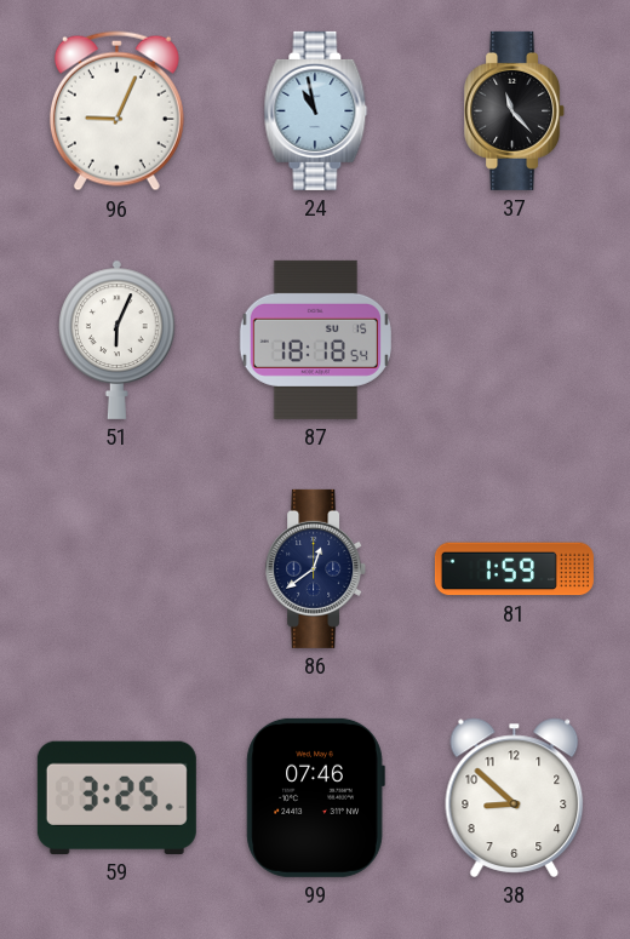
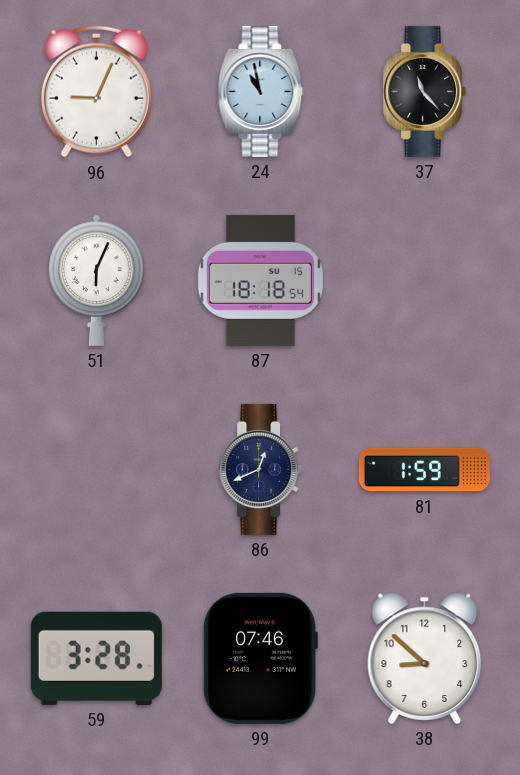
86: 12:39 -> 12:41
59: 3:25 -> 3:28
